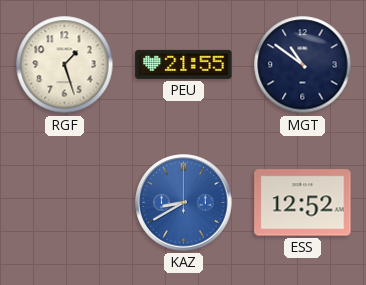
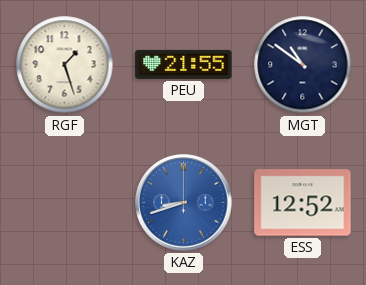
KAZ: 8:40 -> 8:42
